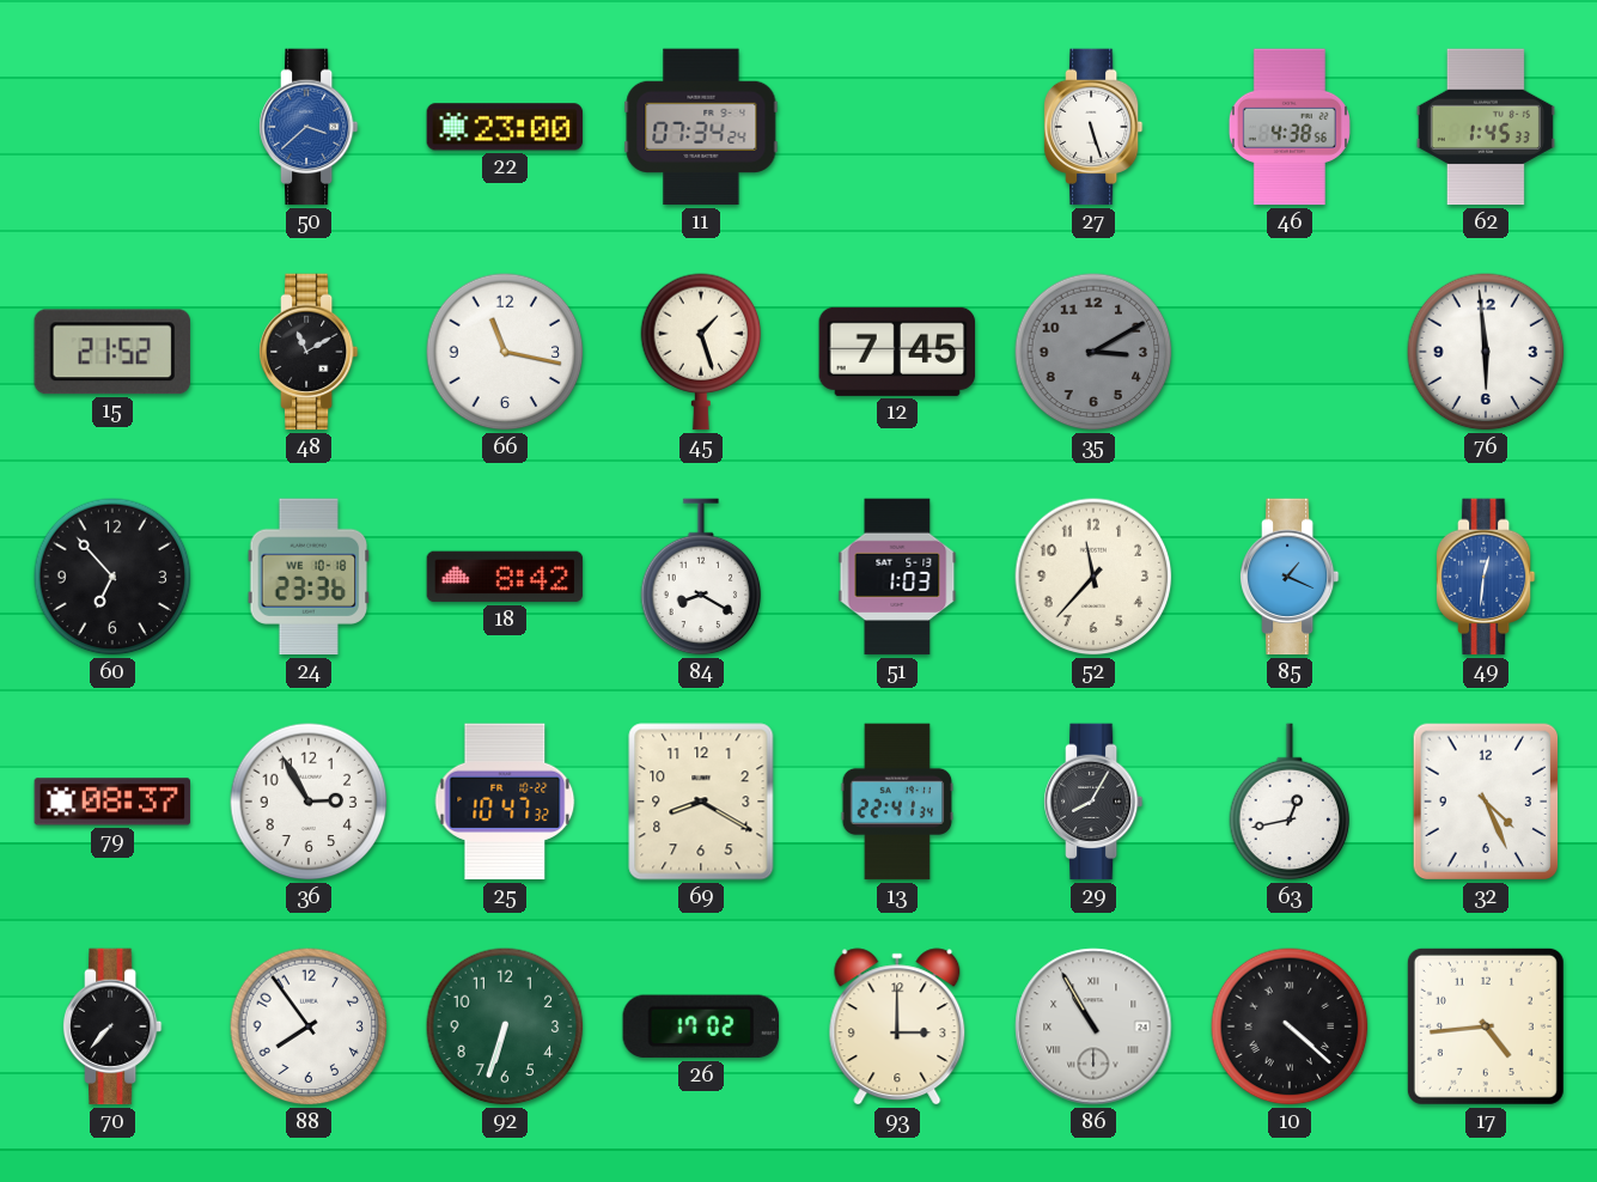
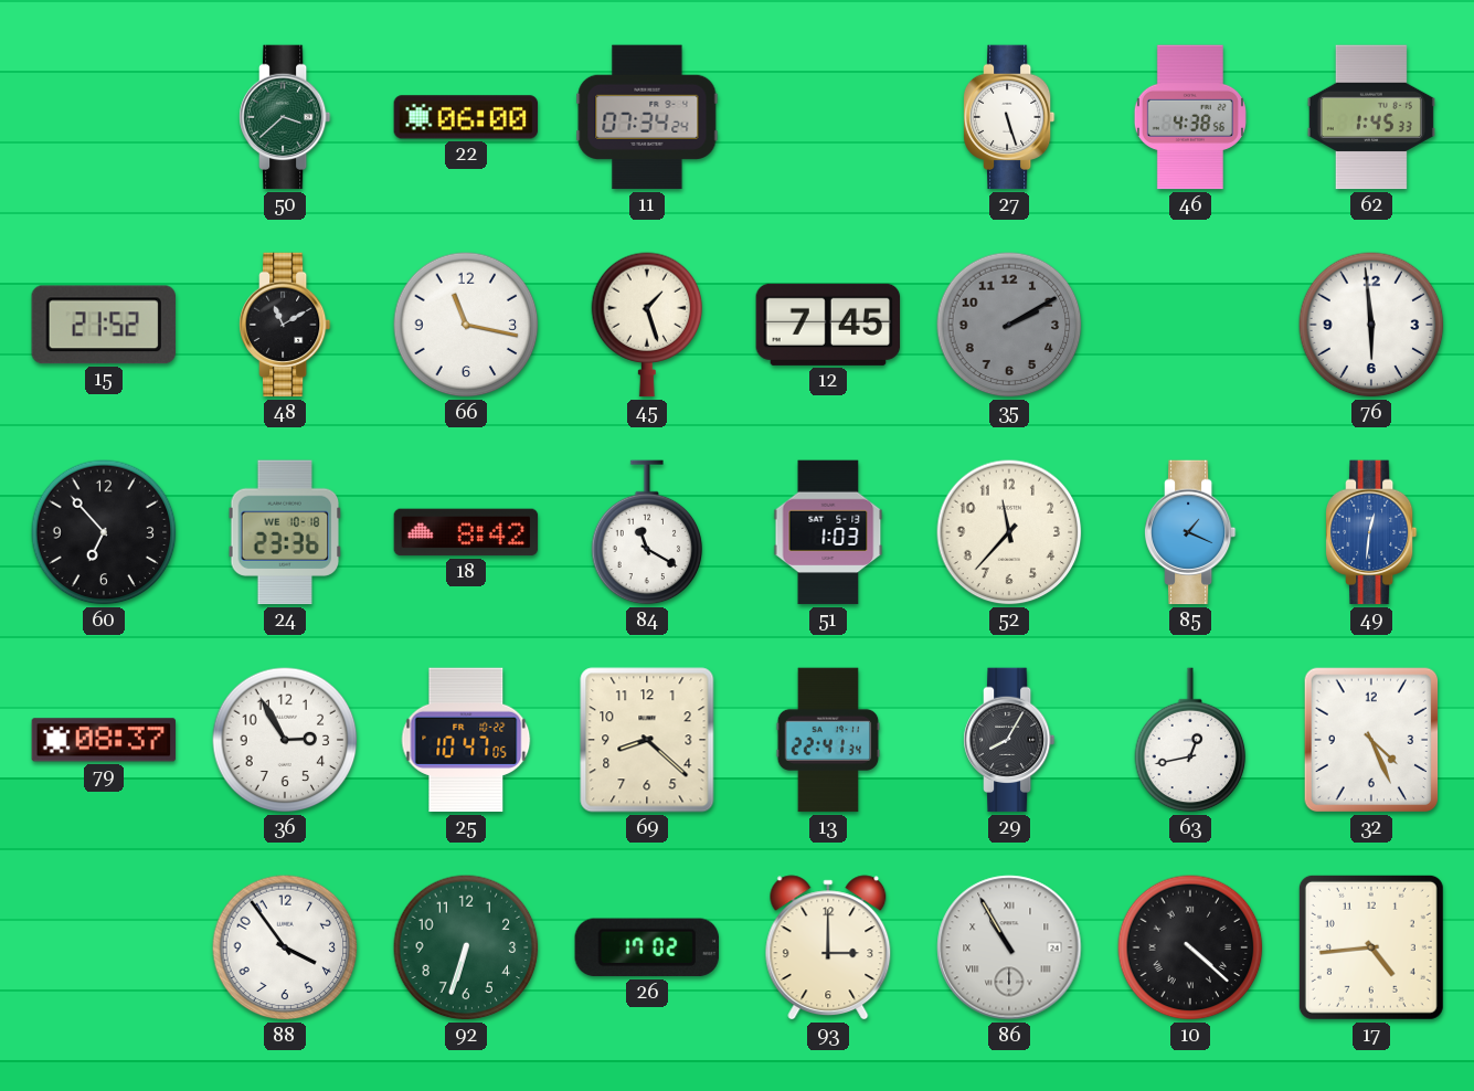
50 dial: blue -> green
22: 23:00 -> 06:00
35: 3:10 -> 2:10
84: 8:20 -> 11:20
25: 10:47:32 -> 10:47:05
69: 8:20 -> 8:22
70: 7:37 -> none
88: 7:54 -> 3:54
